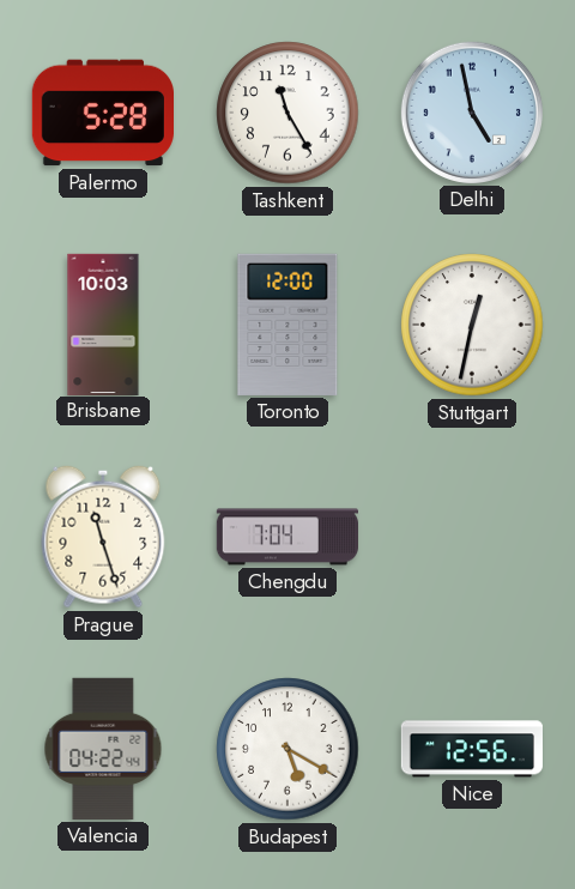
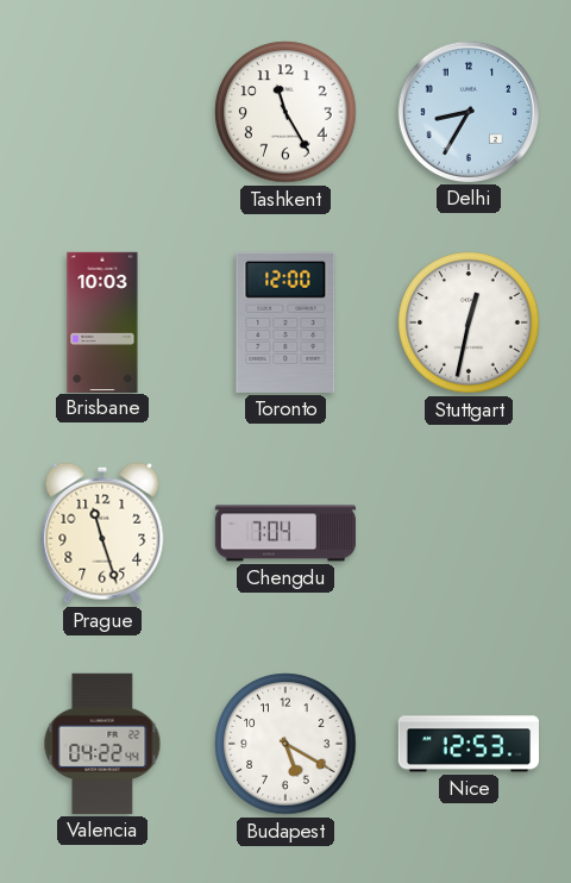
Palermo: 5:28 -> none
Delhi: 4:58 -> 8:35
Nice: 12:56 -> 12:53
